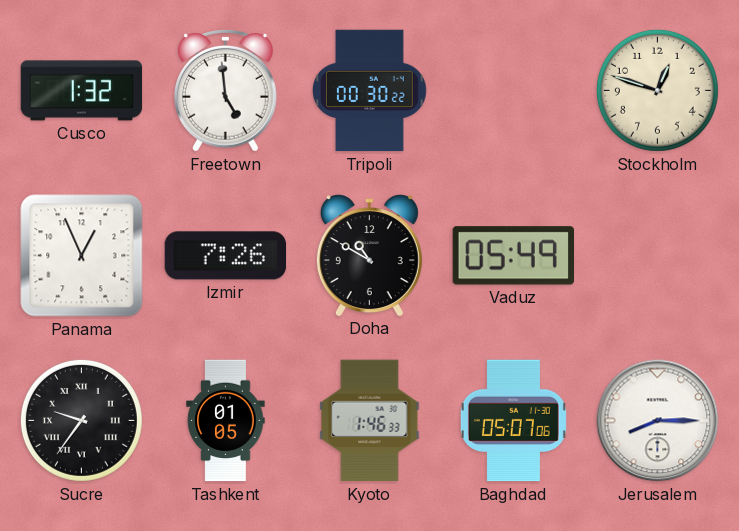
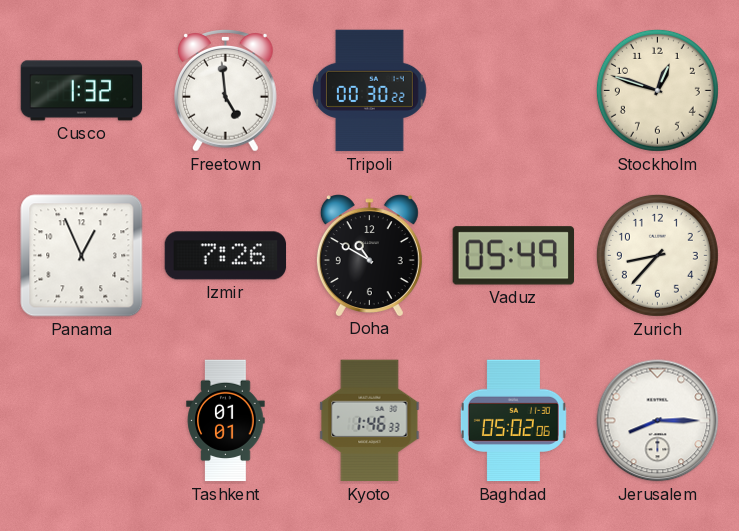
Zurich: none -> 8:37
Sucre: 9:36 -> none
Tashkent: 01:05 -> 01:01
Baghdad: 05:07 -> 05:02
